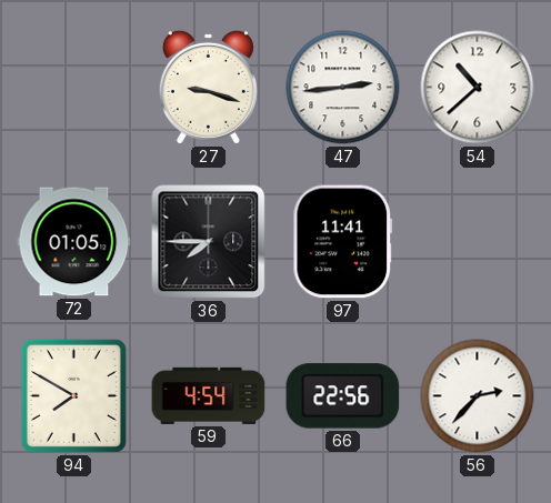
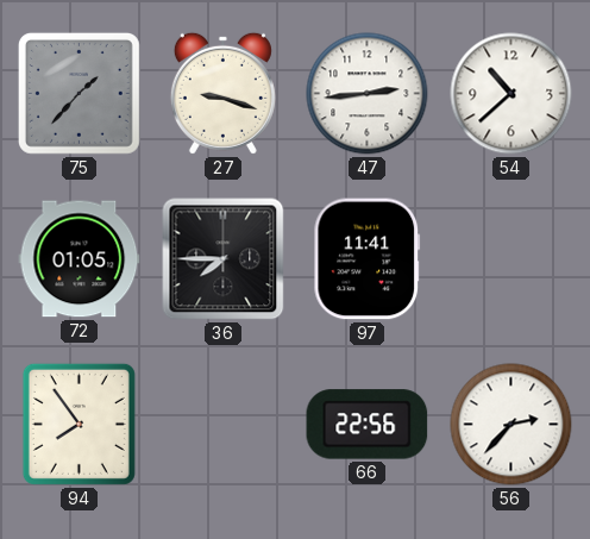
75: none -> 1:37
94: 7:50 -> 7:54
59: 4:54 -> none
